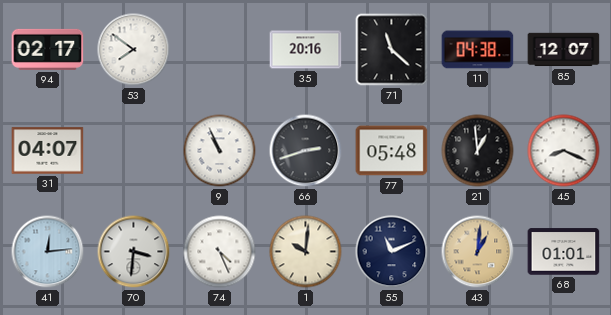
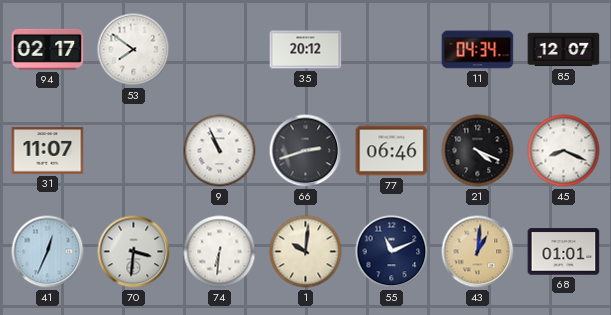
35: 20:16 -> 20:12
71: 11:22 -> none
11: 04:38 -> 04:34
31: 04:07 -> 11:07
77: 05:48 -> 06:46
21: 12:59 -> 4:19
41: 12:14 -> 12:34
74: 4:26 -> 6:31
